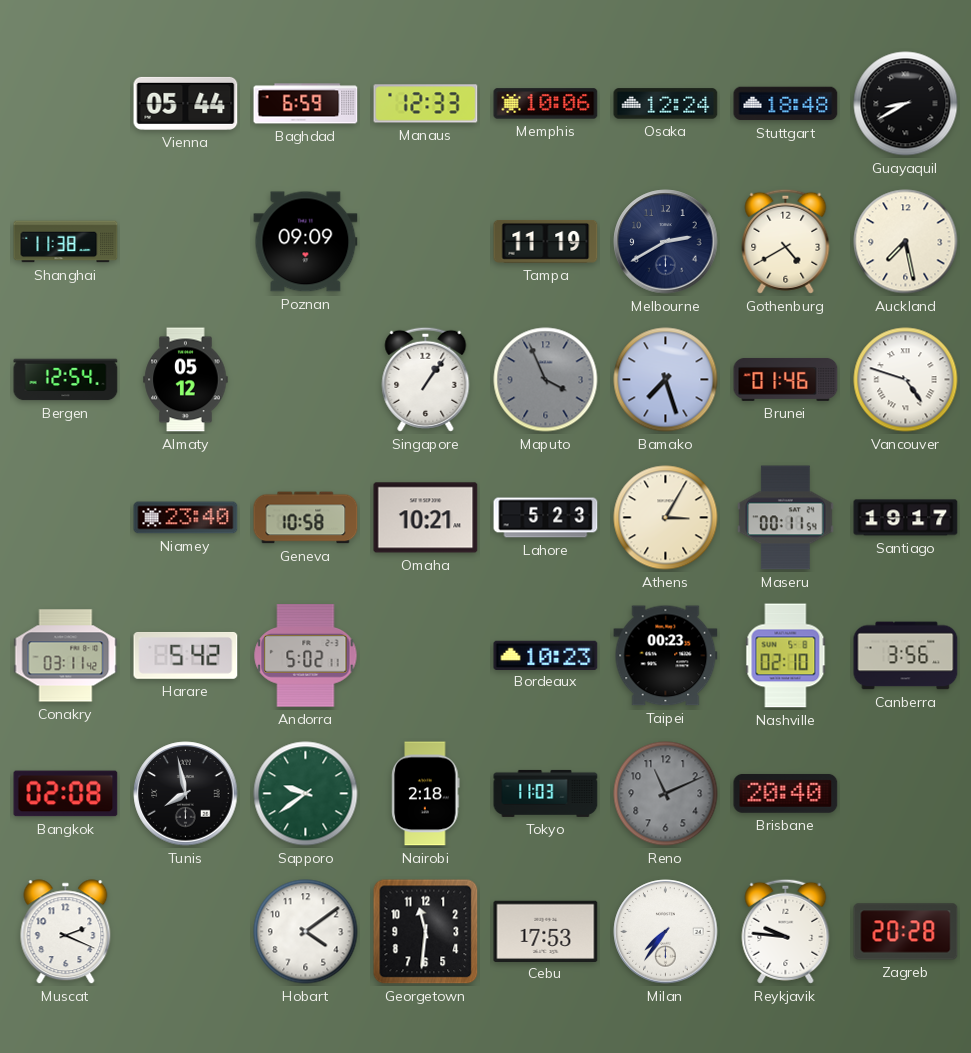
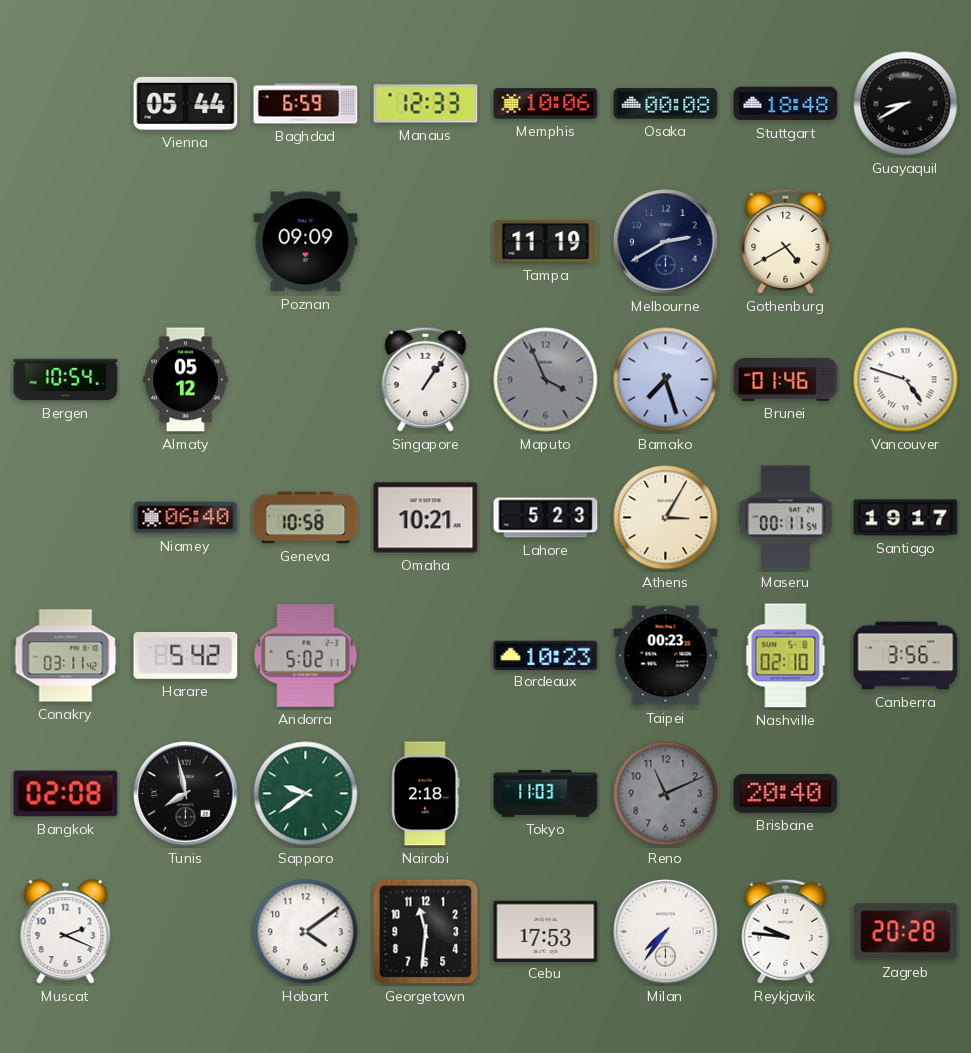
Osaka: 12:24 -> 00:08
Shanghai: 11:38 -> none
Auckland: 7:28 -> none
Bergen: 12:54 -> 10:54
Niamey: 23:40 -> 06:40
